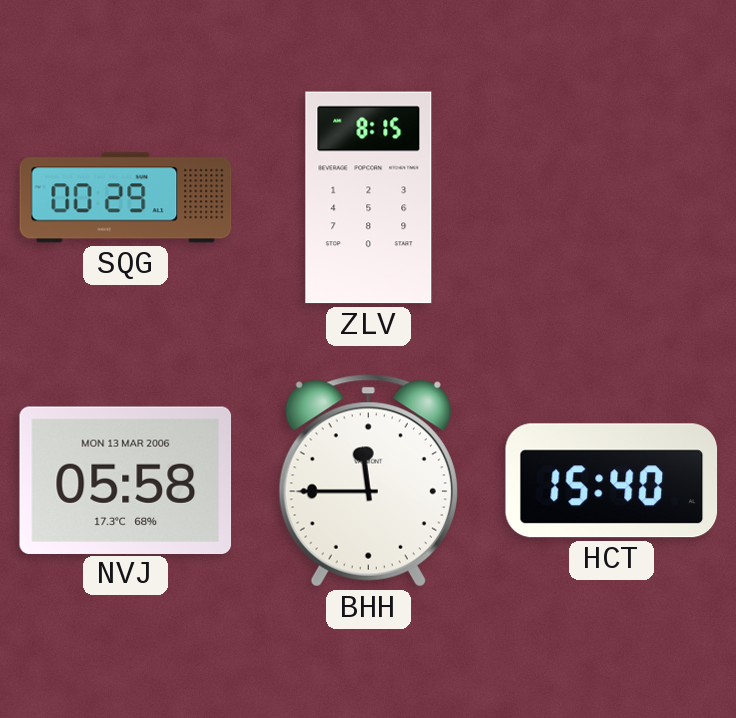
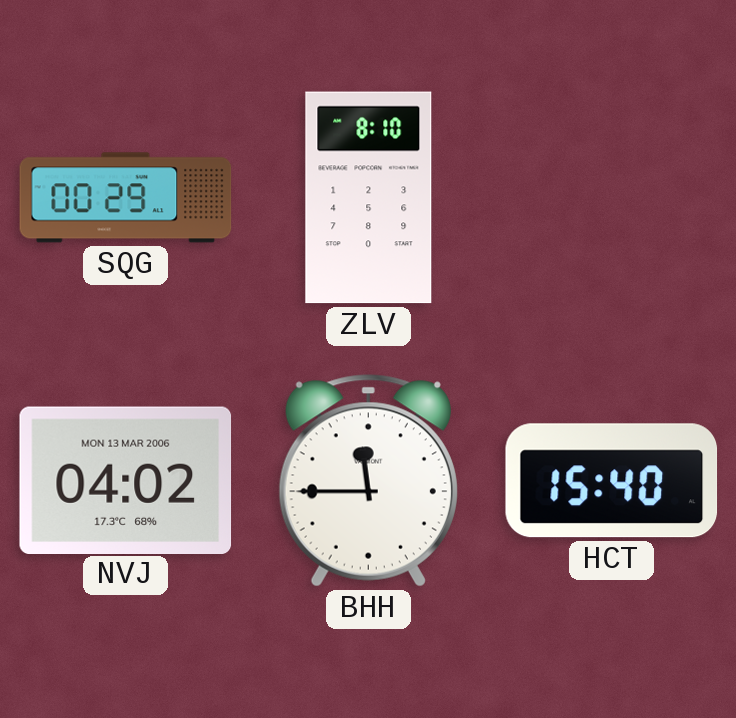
ZLV: 8:15 -> 8:10
NVJ: 05:58 -> 04:02
